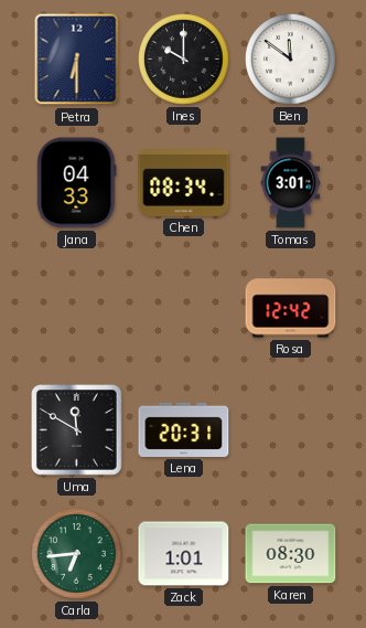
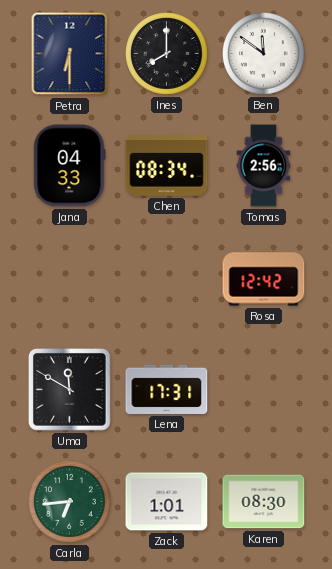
Ines: 10:00 -> 8:00
Tomas: 3:01 -> 2:56
Lena: 20:31 -> 17:31
